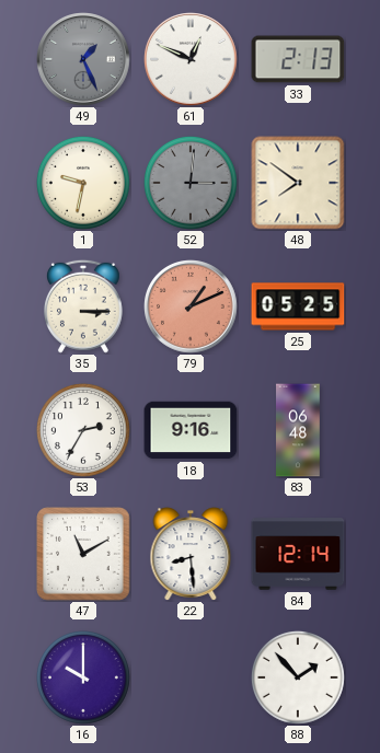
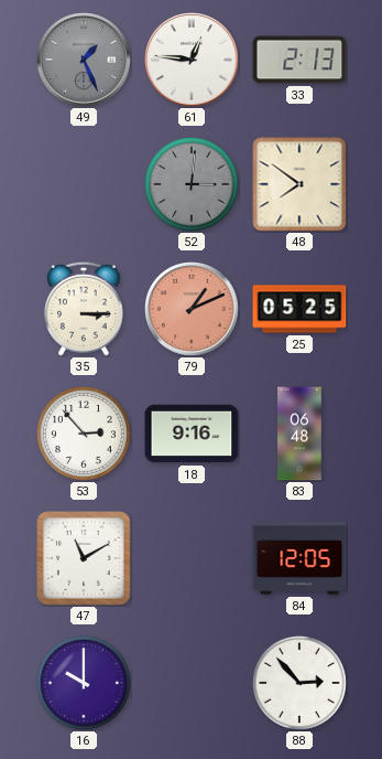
61: 12:49 -> 12:46
1: 9:32 -> none
53: 2:35 -> 2:53
22: 8:29 -> none
84: 12:14 -> 12:05
88: 1:53 -> 2:53
